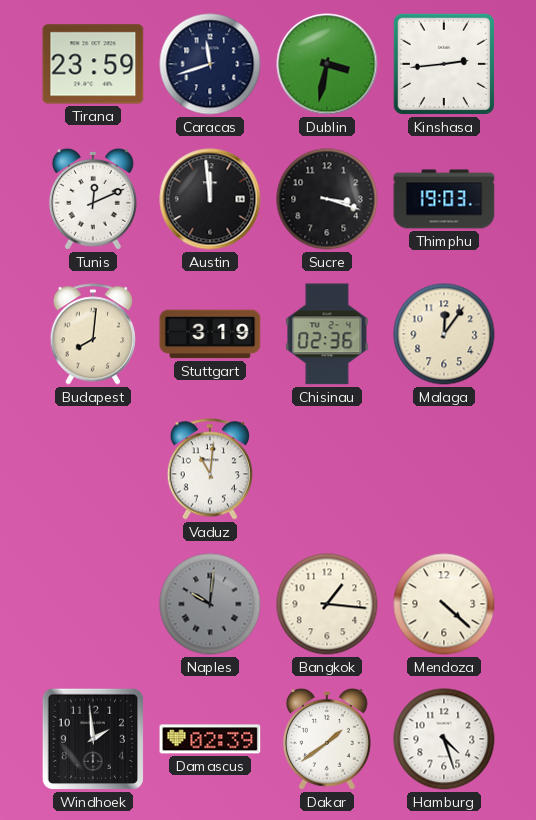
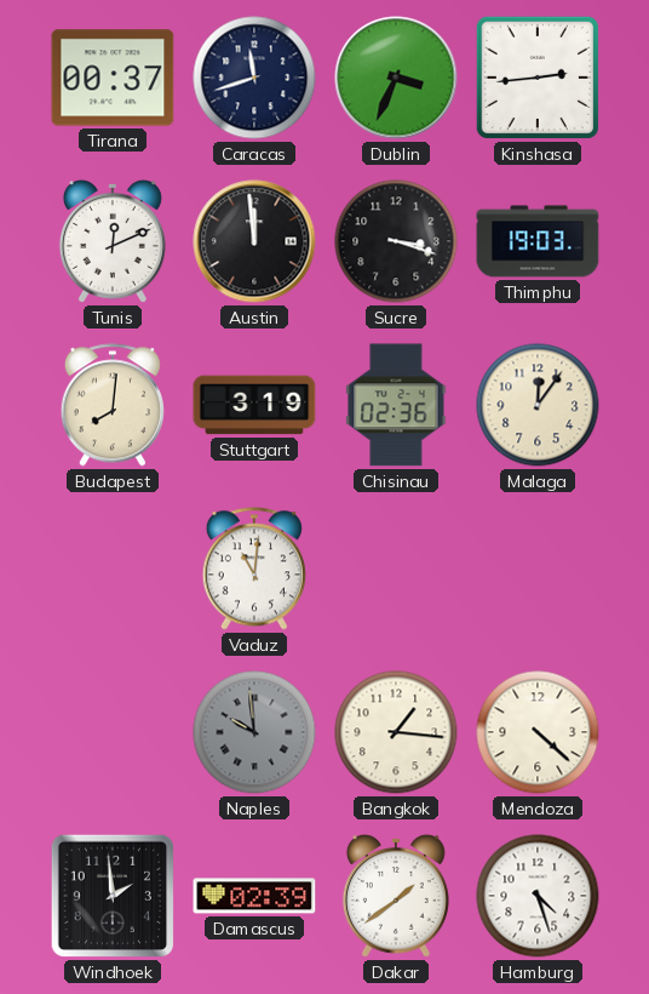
Tirana: 23:59 -> 00:37
Dublin: 3:32 -> 3:34
Naples: 10:01 -> 9:59
